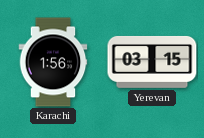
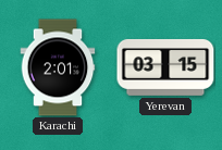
Karachi: 1:56 -> 2:01
